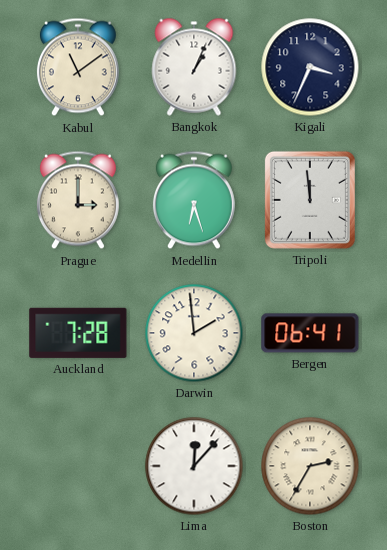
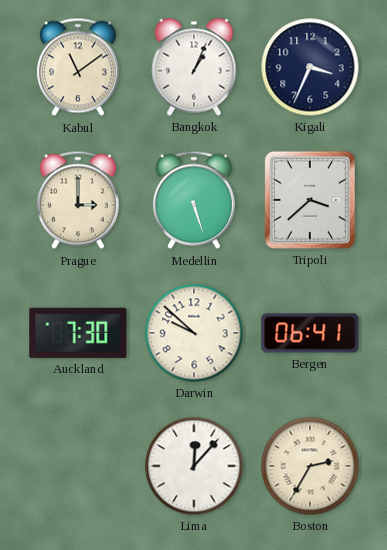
Medellin: 6:27 -> 5:27
Tripoli: 11:59 -> 3:38
Auckland: 7:28 -> 7:30
Darwin: 1:59 -> 9:52
